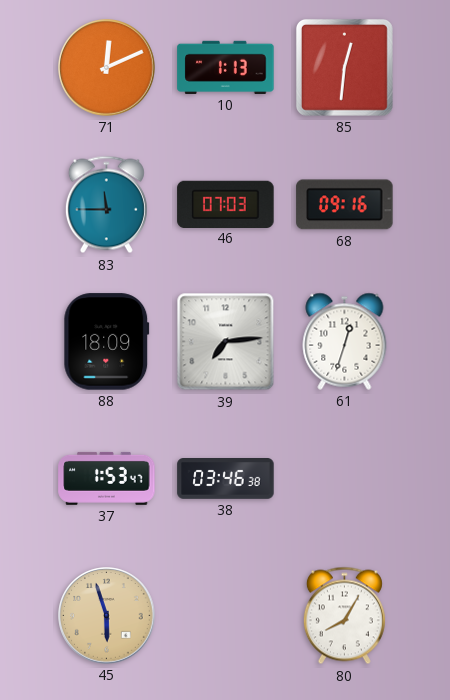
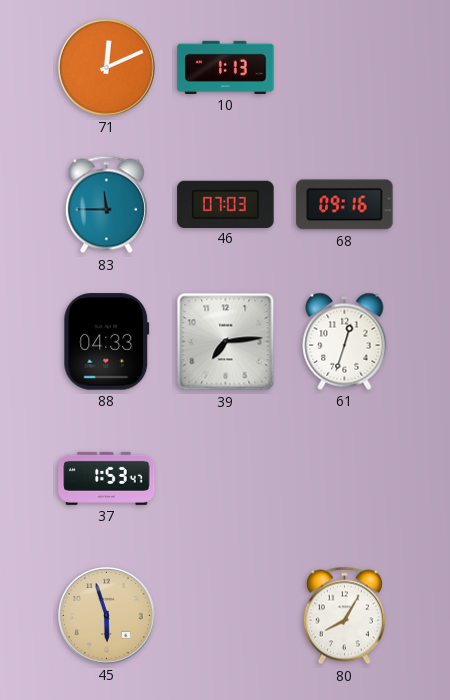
85: 12:31 -> none
88: 18:09 -> 04:33
38: 03:46 -> none
